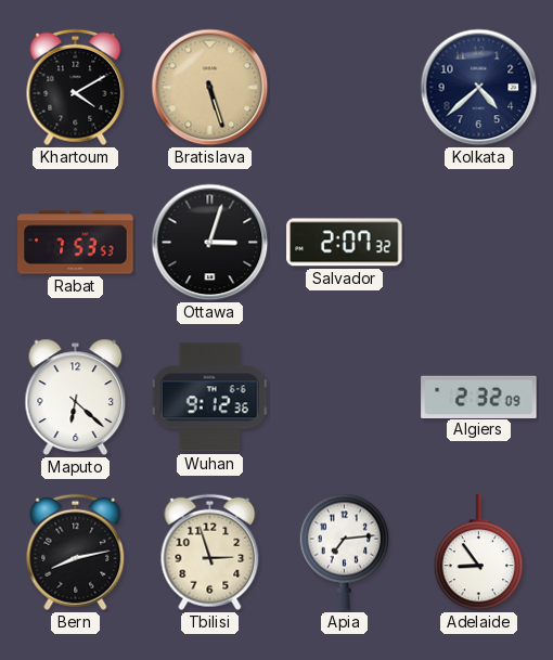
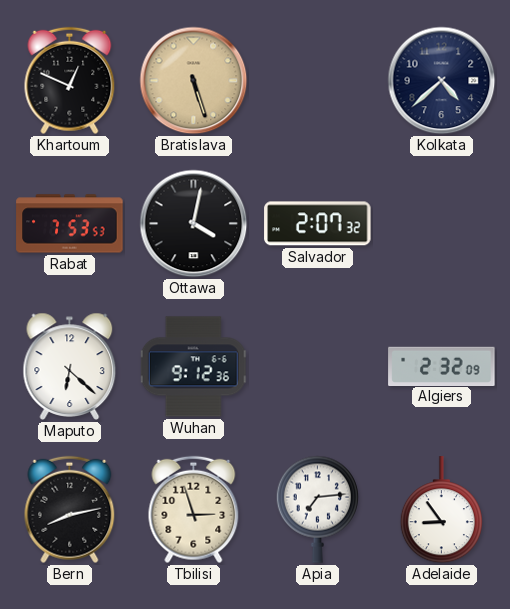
Khartoum: 4:10 -> 12:49
Ottawa: 3:03 -> 4:02
